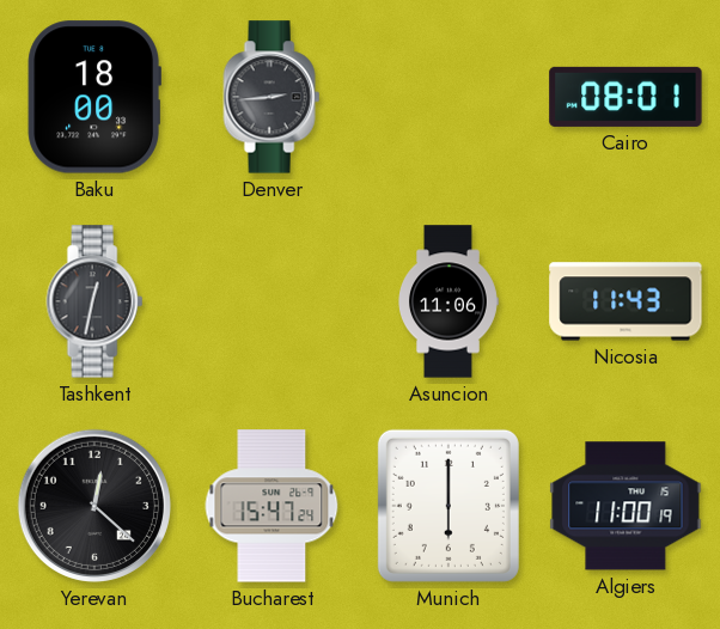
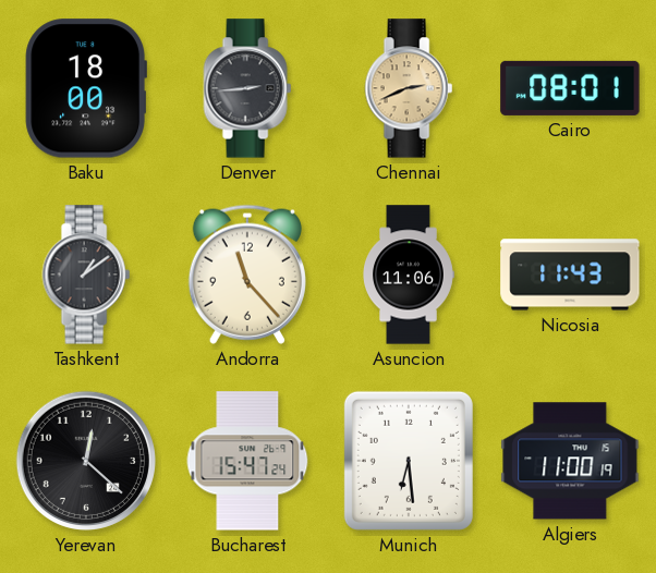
Chennai: none -> 2:41
Tashkent: 12:32 -> 1:09
Andorra: none -> 11:23
Munich: 6:00 -> 6:29
